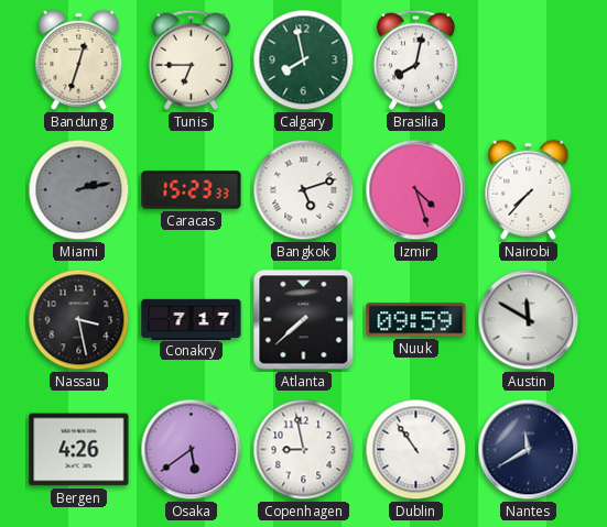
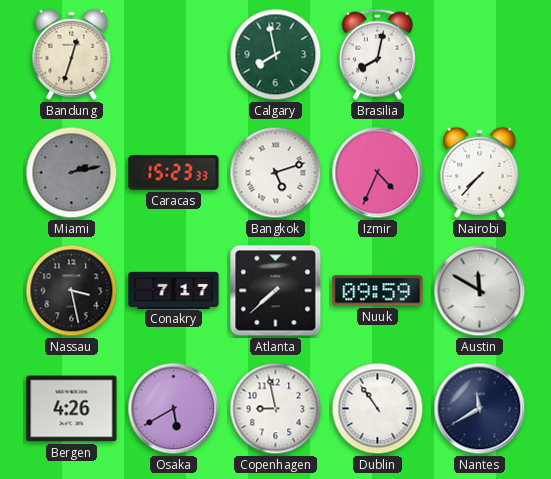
Tunis: 6:45 -> none
Izmir: 4:27 -> 4:34
Osaka: 5:39 -> 5:40
